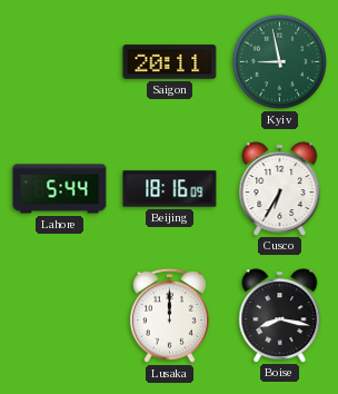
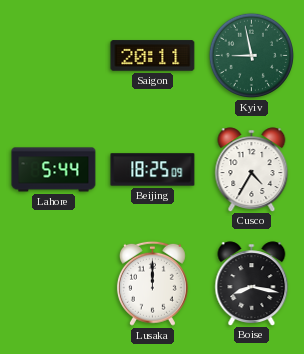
Beijing: 18:16 -> 18:25
Cusco: 6:35 -> 4:35
